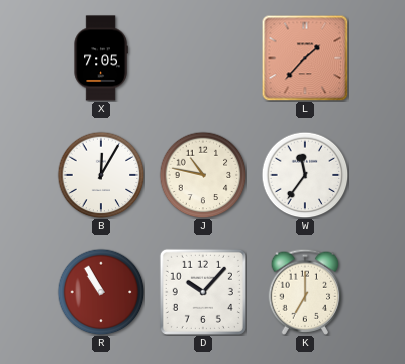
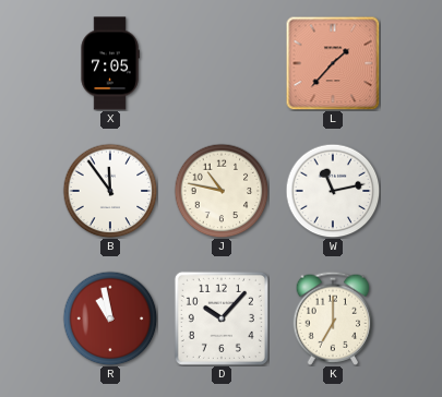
B: 12:05 -> 11:54
W: 11:36 -> 11:13
R: 10:55 -> 10:58
